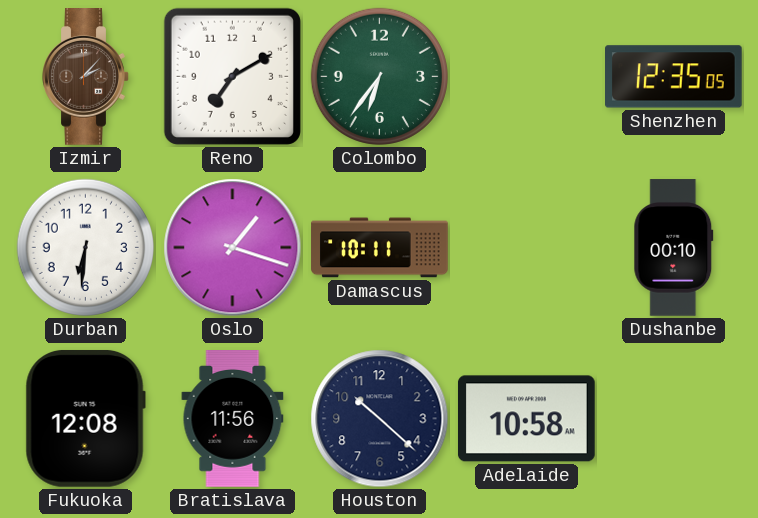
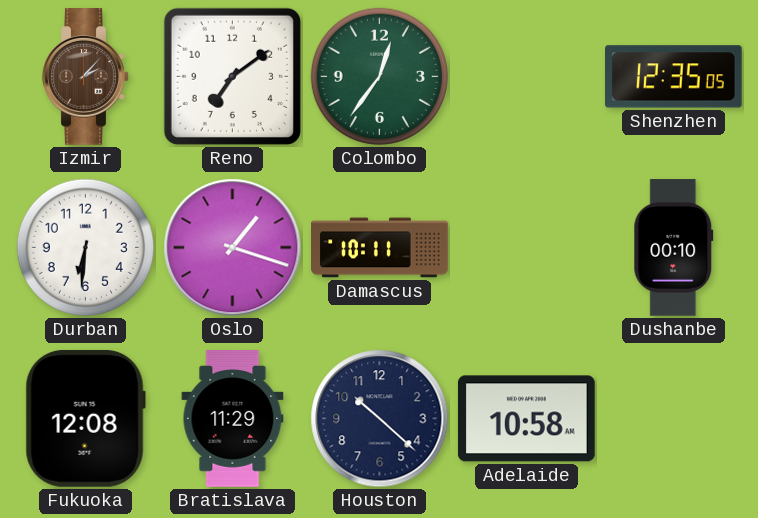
Reno: 7:10 -> 7:09
Colombo: 6:36 -> 12:36
Bratislava: 11:56 -> 11:29
